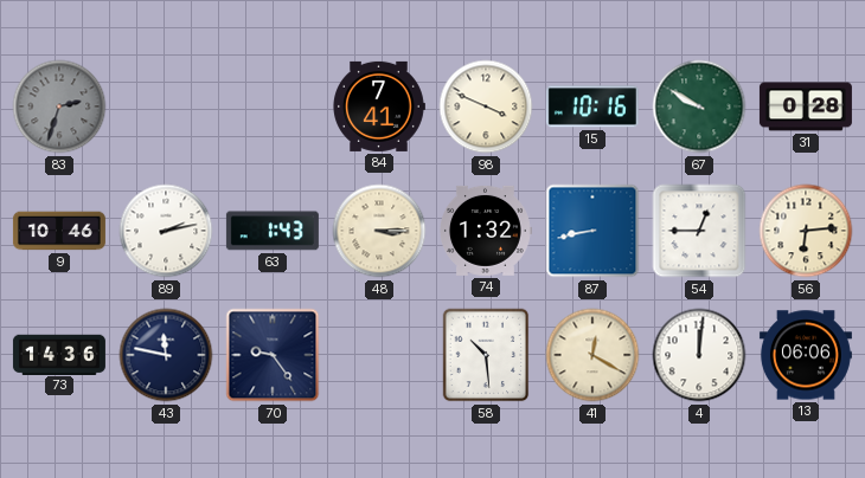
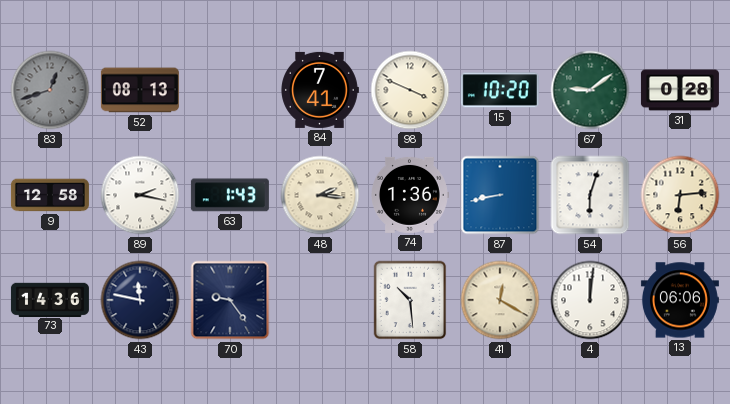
83: 2:33 -> 12:42
52: none -> 08:13
15: 10:16 -> 10:20
67: 9:50 -> 9:09
9: 10:46 -> 12:58
89: 2:13 -> 2:17
48: 3:15 -> 2:16
74: 1:32 -> 1:36
54: 12:45 -> 6:03
